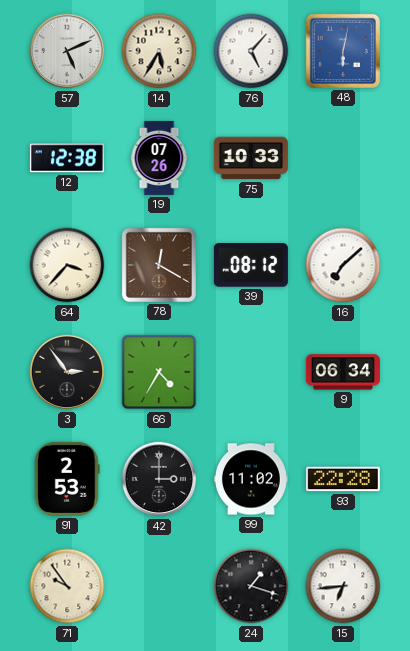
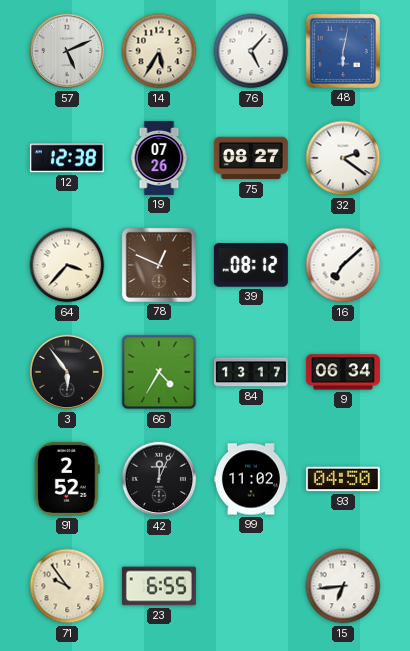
75: 10:33 -> 08:27
32: none -> 2:21
78: 12:20 -> 12:49
3: 2:54 -> 5:54
84: none -> 13:17
91: 2:53 -> 2:52
42: 3:00 -> 12:04
93: 22:28 -> 04:50
23: none -> 6:55
24: 1:18 -> none
